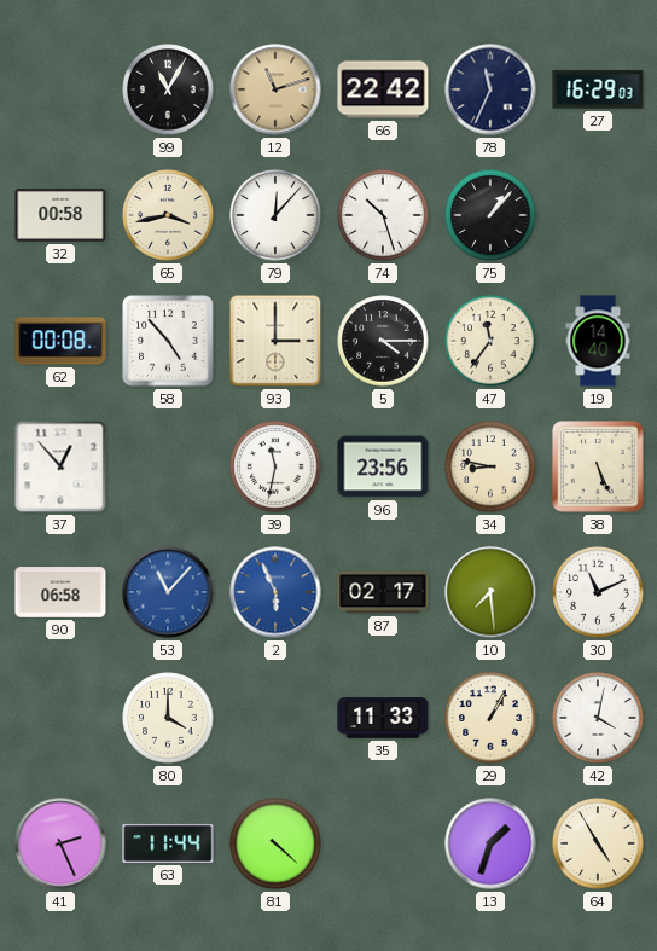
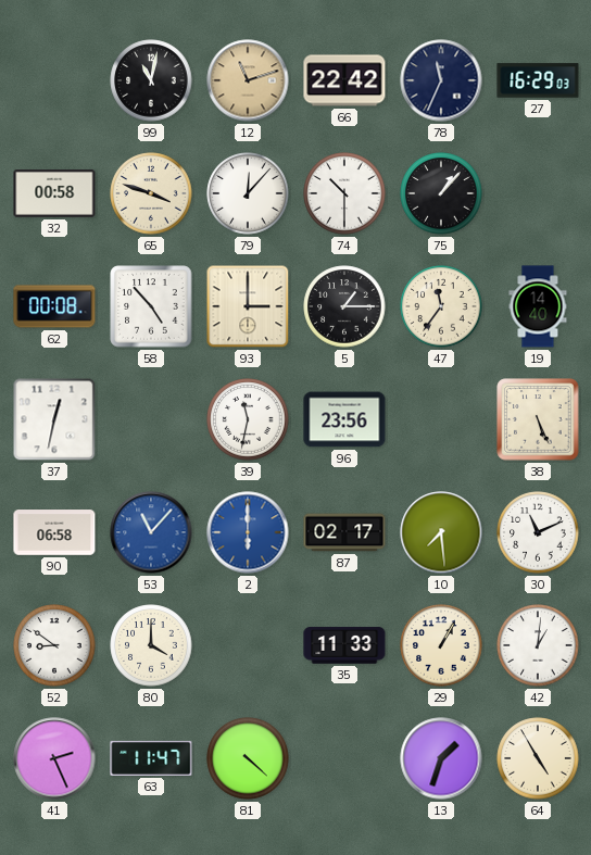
99: 11:05 -> 11:02
65: 3:43 -> 3:48
74: 10:27 -> 10:30
5: 4:15 -> 1:15
37: 12:53 -> 12:32
34: 8:47 -> none
2: 5:56 -> 6:00
52: none -> 8:51
42: 4:02 -> 1:01
63: 11:44 -> 11:47
